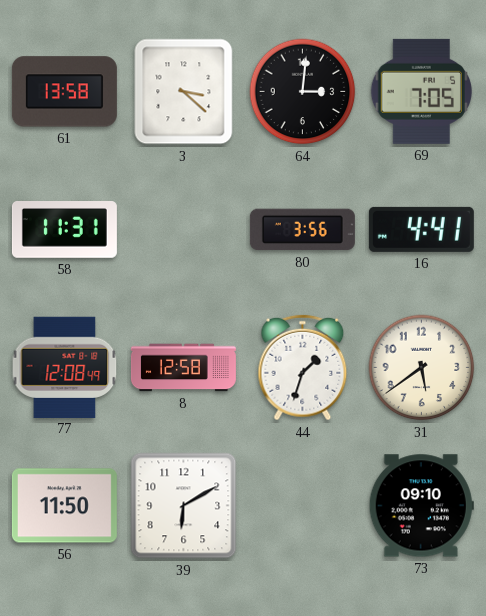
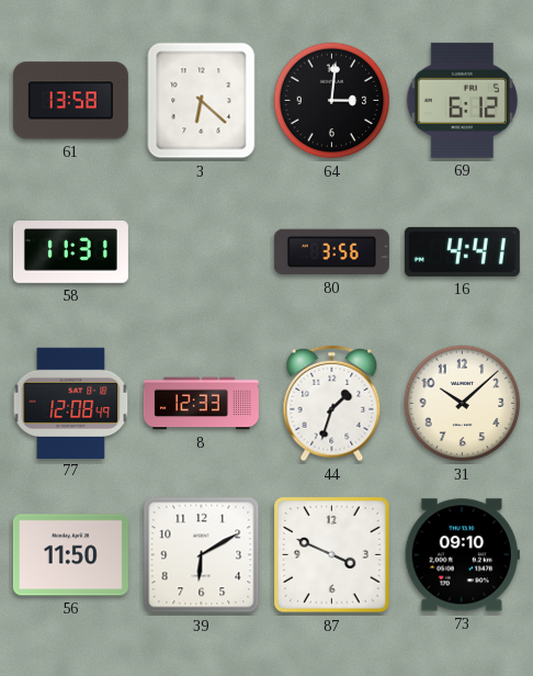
3: 3:22 -> 6:22
69: 7:05 -> 6:12
8: 12:58 -> 12:33
31: 5:39 -> 10:08
87: none -> 3:49
